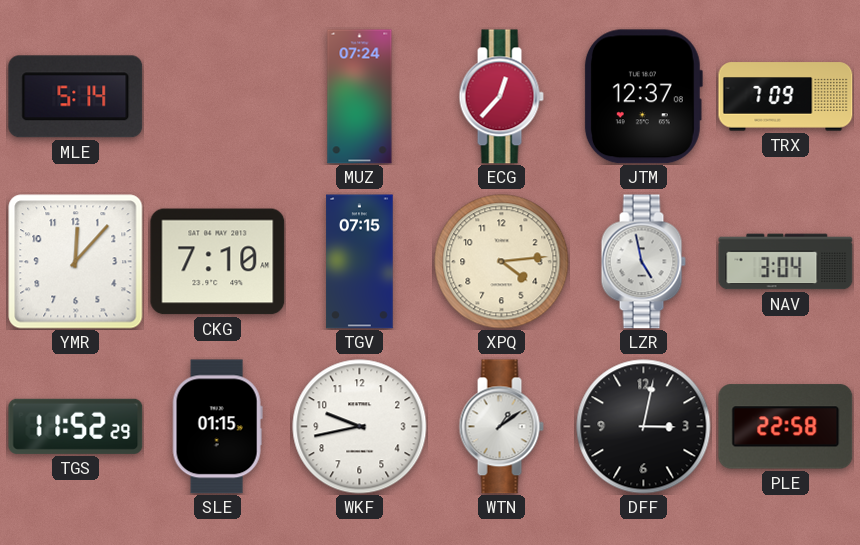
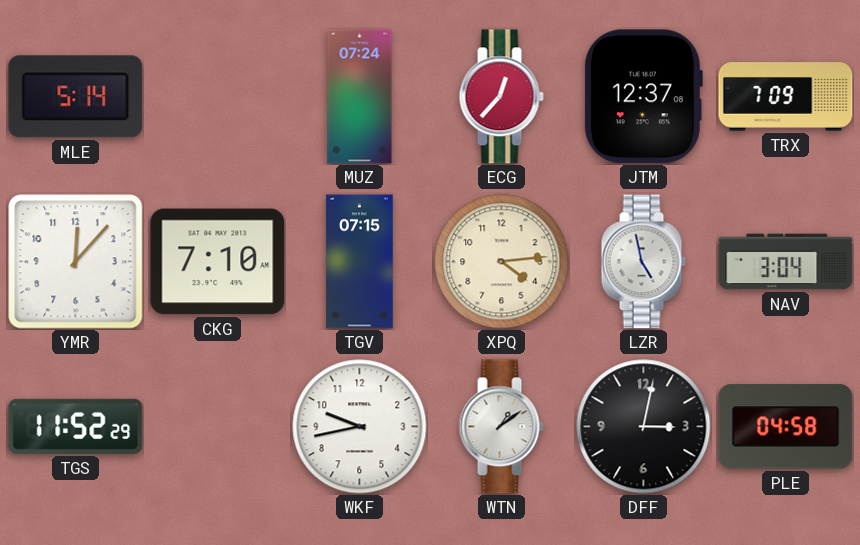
SLE: 01:15 -> none
PLE: 22:58 -> 04:58
